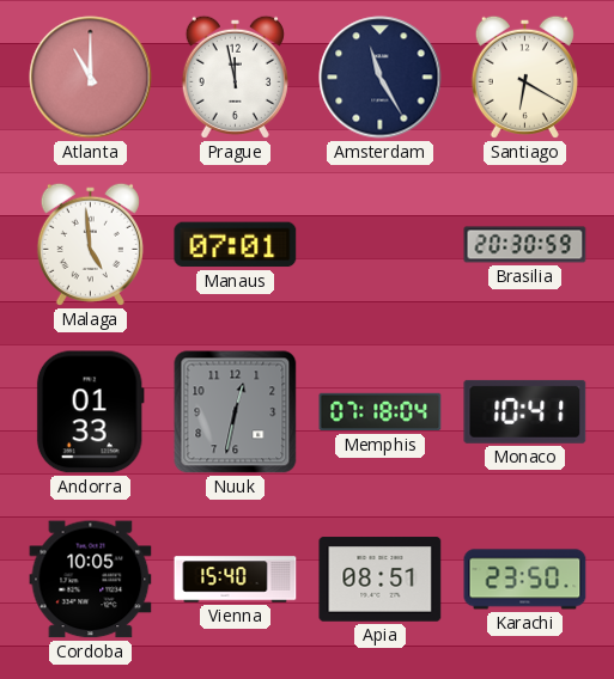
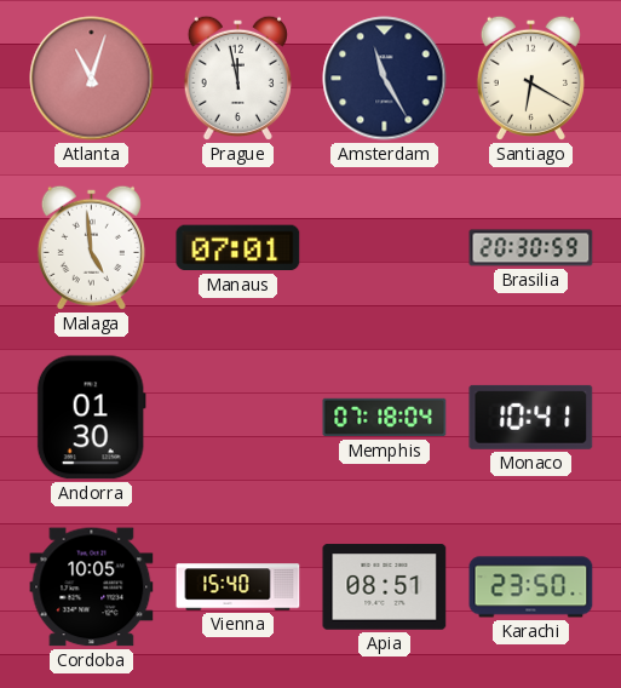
Atlanta: 11:00 -> 11:03
Andorra: 01:33 -> 01:30
Nuuk: 12:32 -> none
